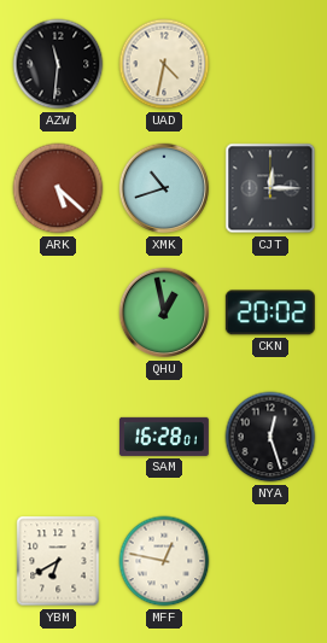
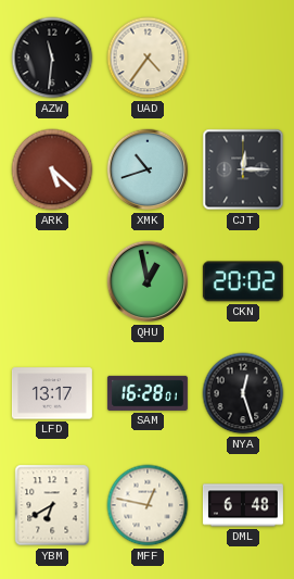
UAD: 4:32 -> 4:36
LFD: none -> 13:17
DML: none -> 6:48
